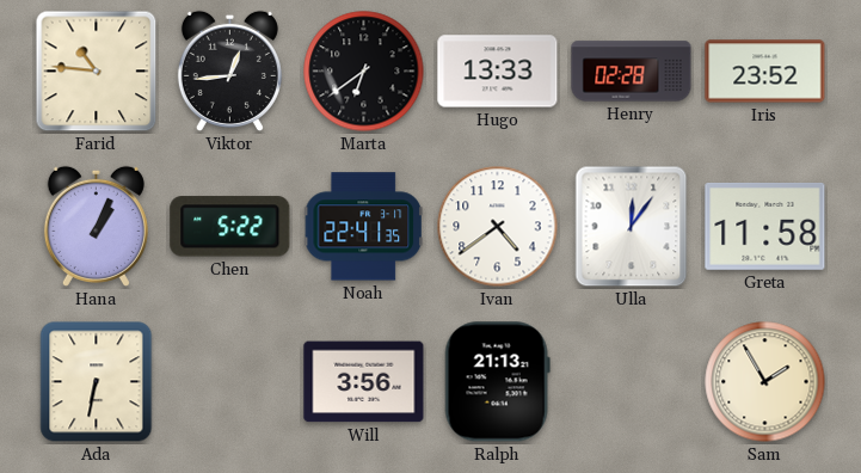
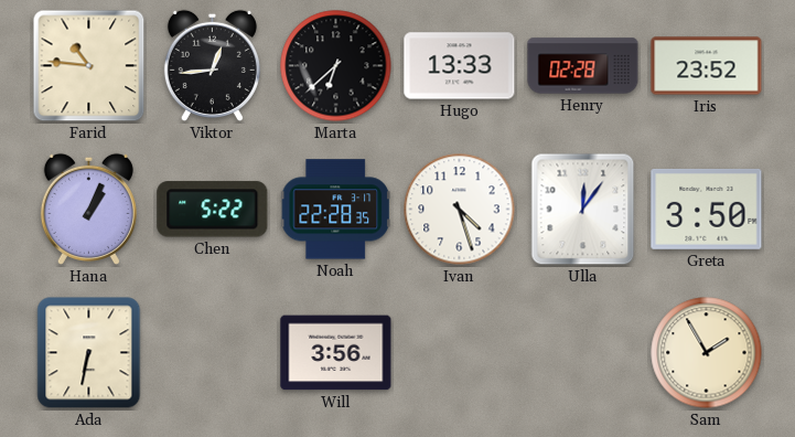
Marta: 6:39 -> 6:38
Noah: 22:41 -> 22:28
Ivan: 4:39 -> 4:27
Greta: 11:58 -> 3:50
Ralph: 21:13 -> none
